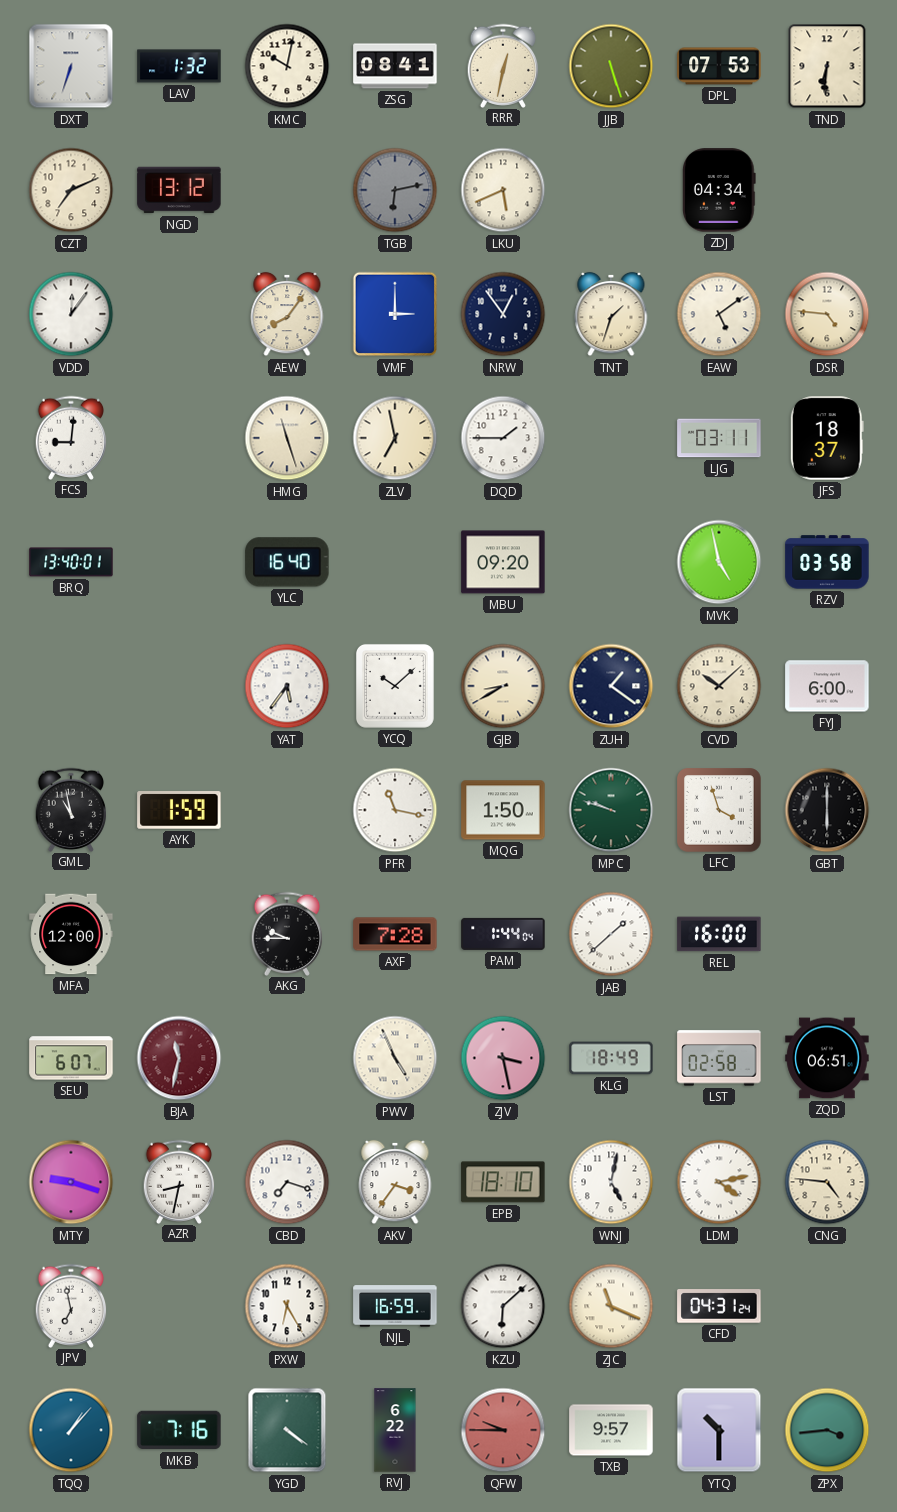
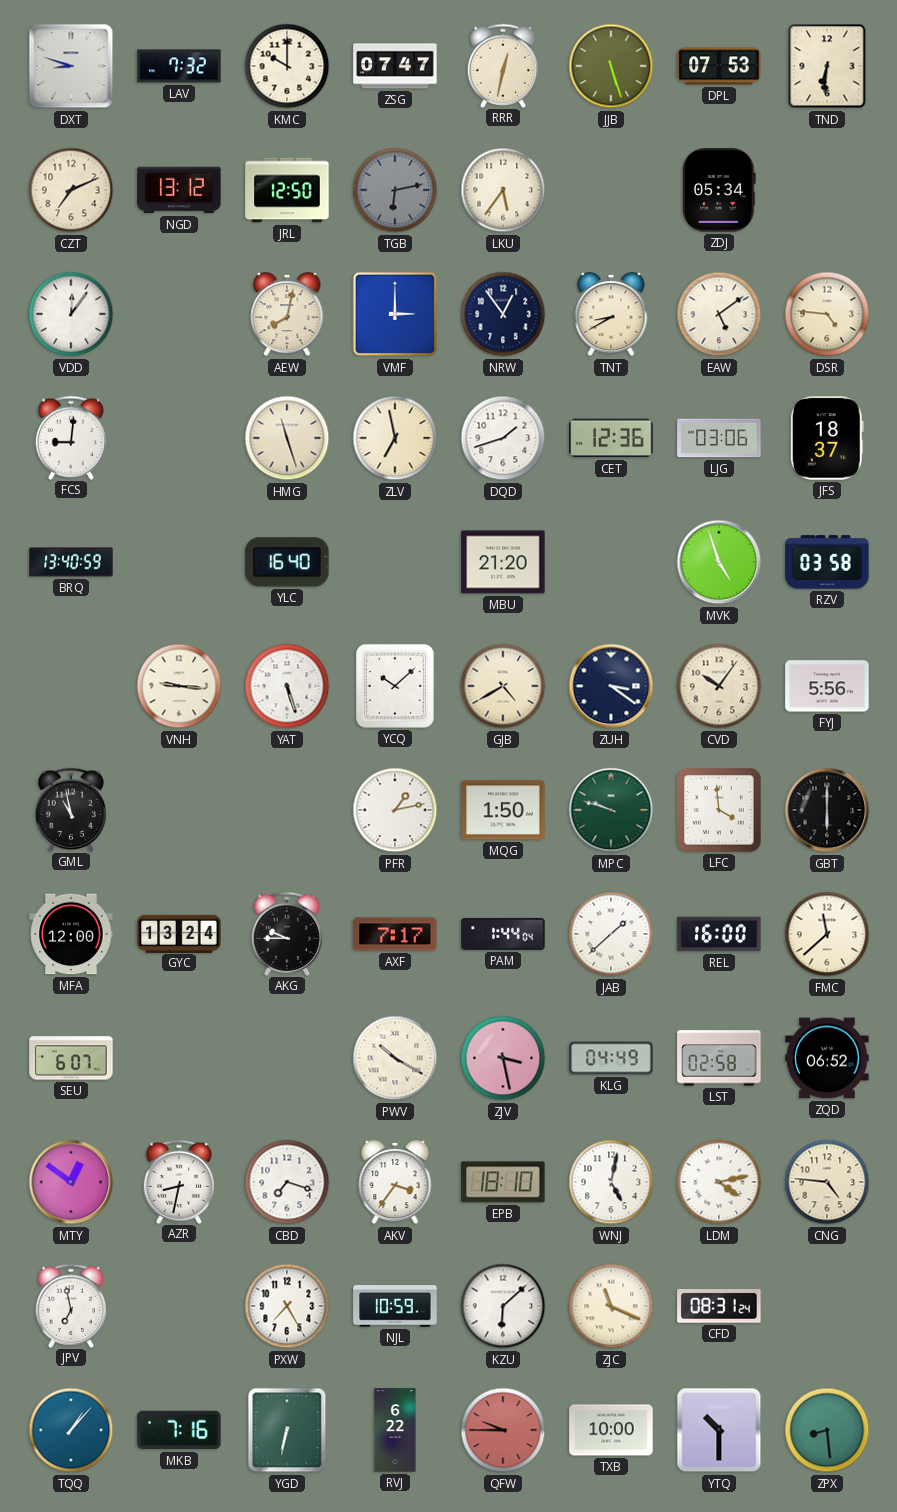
DXT: 6:33 -> 8:48
LAV: 1:32 -> 7:32
KMC: 10:02 -> 10:00
ZSG: 08:41 -> 07:47
JRL: none -> 12:50
LKU: 5:41 -> 5:36
ZDJ: 04:34 -> 05:34
AEW: 8:06 -> 8:02
TNT: 1:33 -> 8:40
DQD: 1:45 -> 1:42
CET: none -> 12:36
LJG: 03:11 -> 03:06
BRQ: 13:40:01 -> 13:40:59
MBU: 09:20 -> 21:20
MVK: 4:58 -> 4:57
VNH: none -> 9:16
YAT: 5:36 -> 5:27
GJB: 8:40 -> 4:40
ZUH: 1:21 -> 3:21
CVD: 10:08 -> 10:06
FYJ: 6:00 -> 5:56
AYK: 1:59 -> none
PFR: 11:17 -> 1:13
LFC: 3:57 -> 3:59
GYC: none -> 13:24
AXF: 7:28 -> 7:17
FMC: none -> 11:38
BJA: 11:32 -> none
PWV: 4:56 -> 10:20
KLG: 18:49 -> 04:49
ZQD: 06:51 -> 06:52
MTY: 9:18 -> 12:51
PXW: 6:25 -> 7:25
NJL: 16:59 -> 10:59
CFD: 04:31 -> 08:31
YGD: 4:21 -> 6:32
TXB: 9:57 -> 10:00
ZPX: 3:44 -> 8:29
